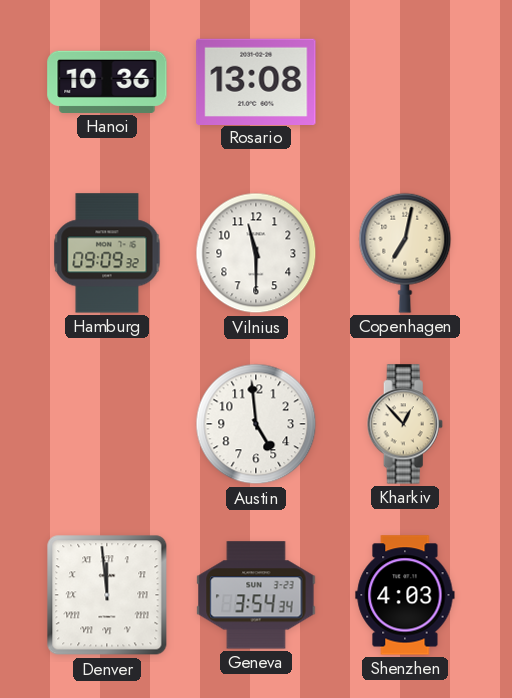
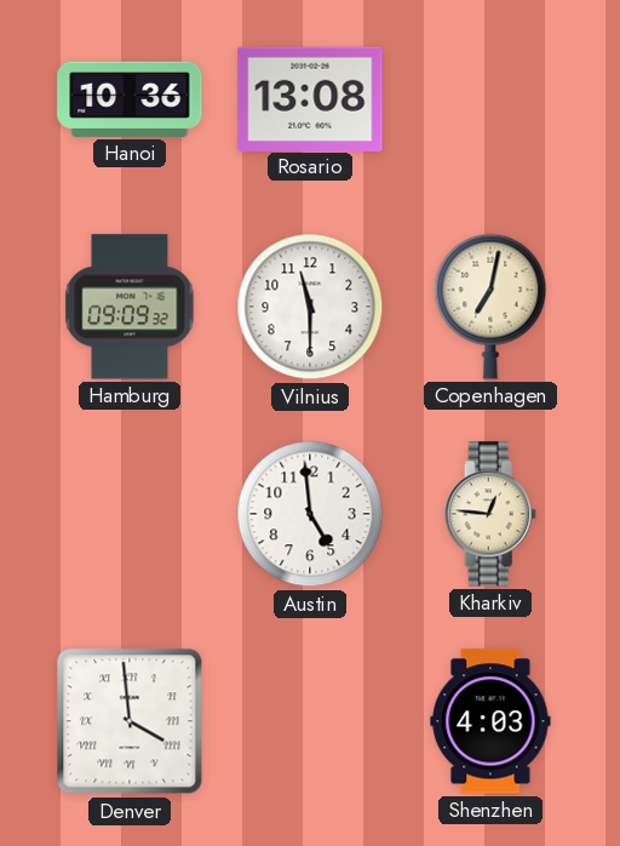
Kharkiv: 12:53 -> 12:46
Denver: 11:59 -> 3:59
Geneva: 3:54 -> none
